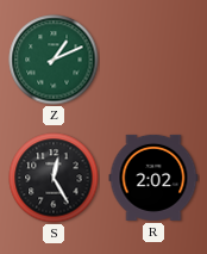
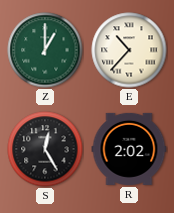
Z: 1:11 -> 1:00
E: none -> 10:37
